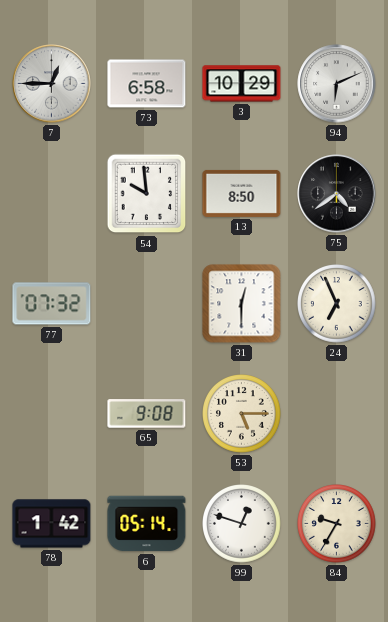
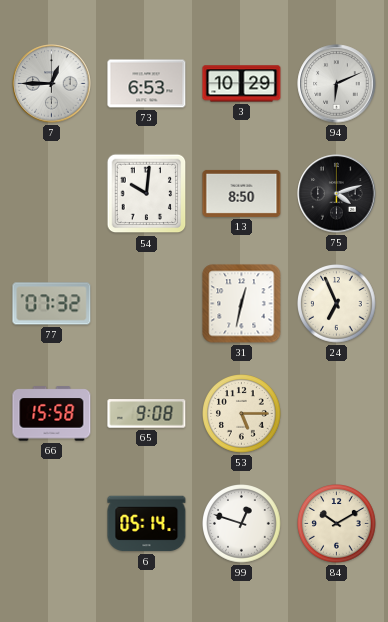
73: 6:58 -> 6:53
54: 9:59 -> 10:01
75: 4:39 -> 4:12
31: 12:30 -> 12:32
66: none -> 15:58
78: 1:42 -> none
84: 9:35 -> 10:10
